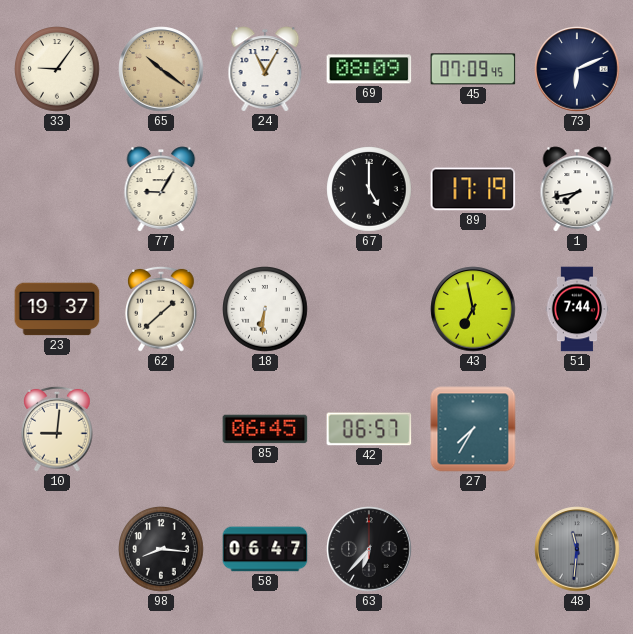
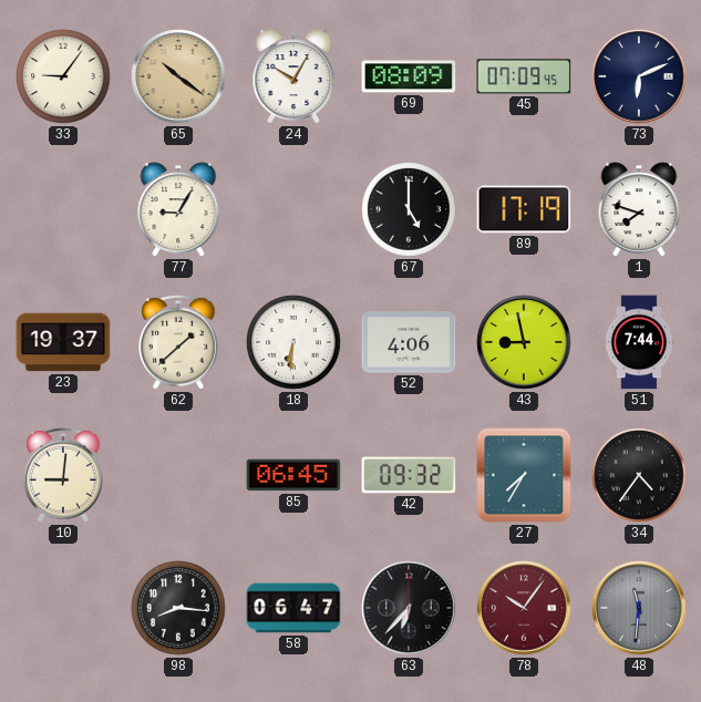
24: 11:05 -> 10:05
1: 7:43 -> 7:48
52: none -> 4:06
43: 6:58 -> 8:58
42: 06:57 -> 09:32
34: none -> 4:36
78: none -> 10:06
